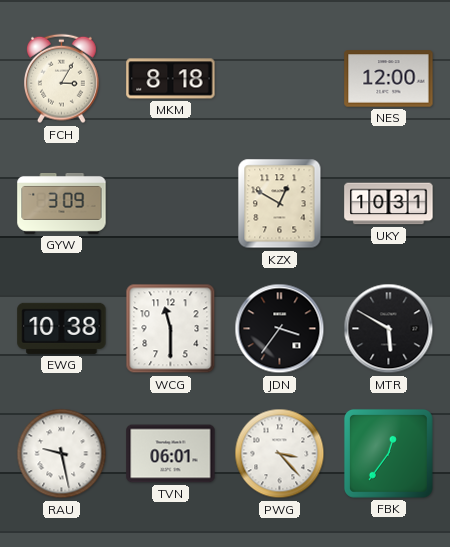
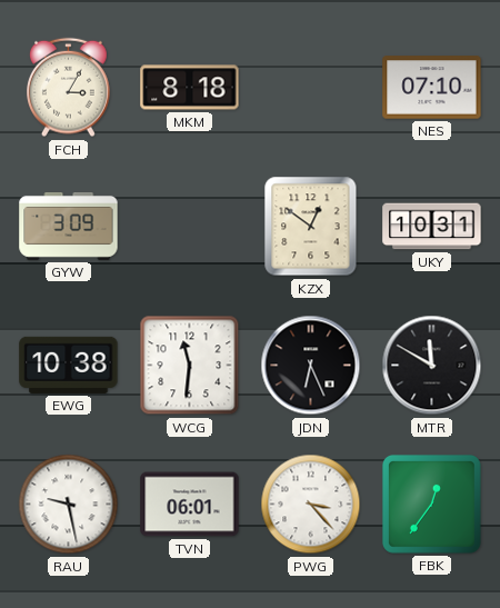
NES: 12:00 -> 07:10
KZX: 12:50 -> 12:51
WCG: 11:30 -> 11:31
JDN: 3:36 -> 6:26
MTR: 5:50 -> 11:50
